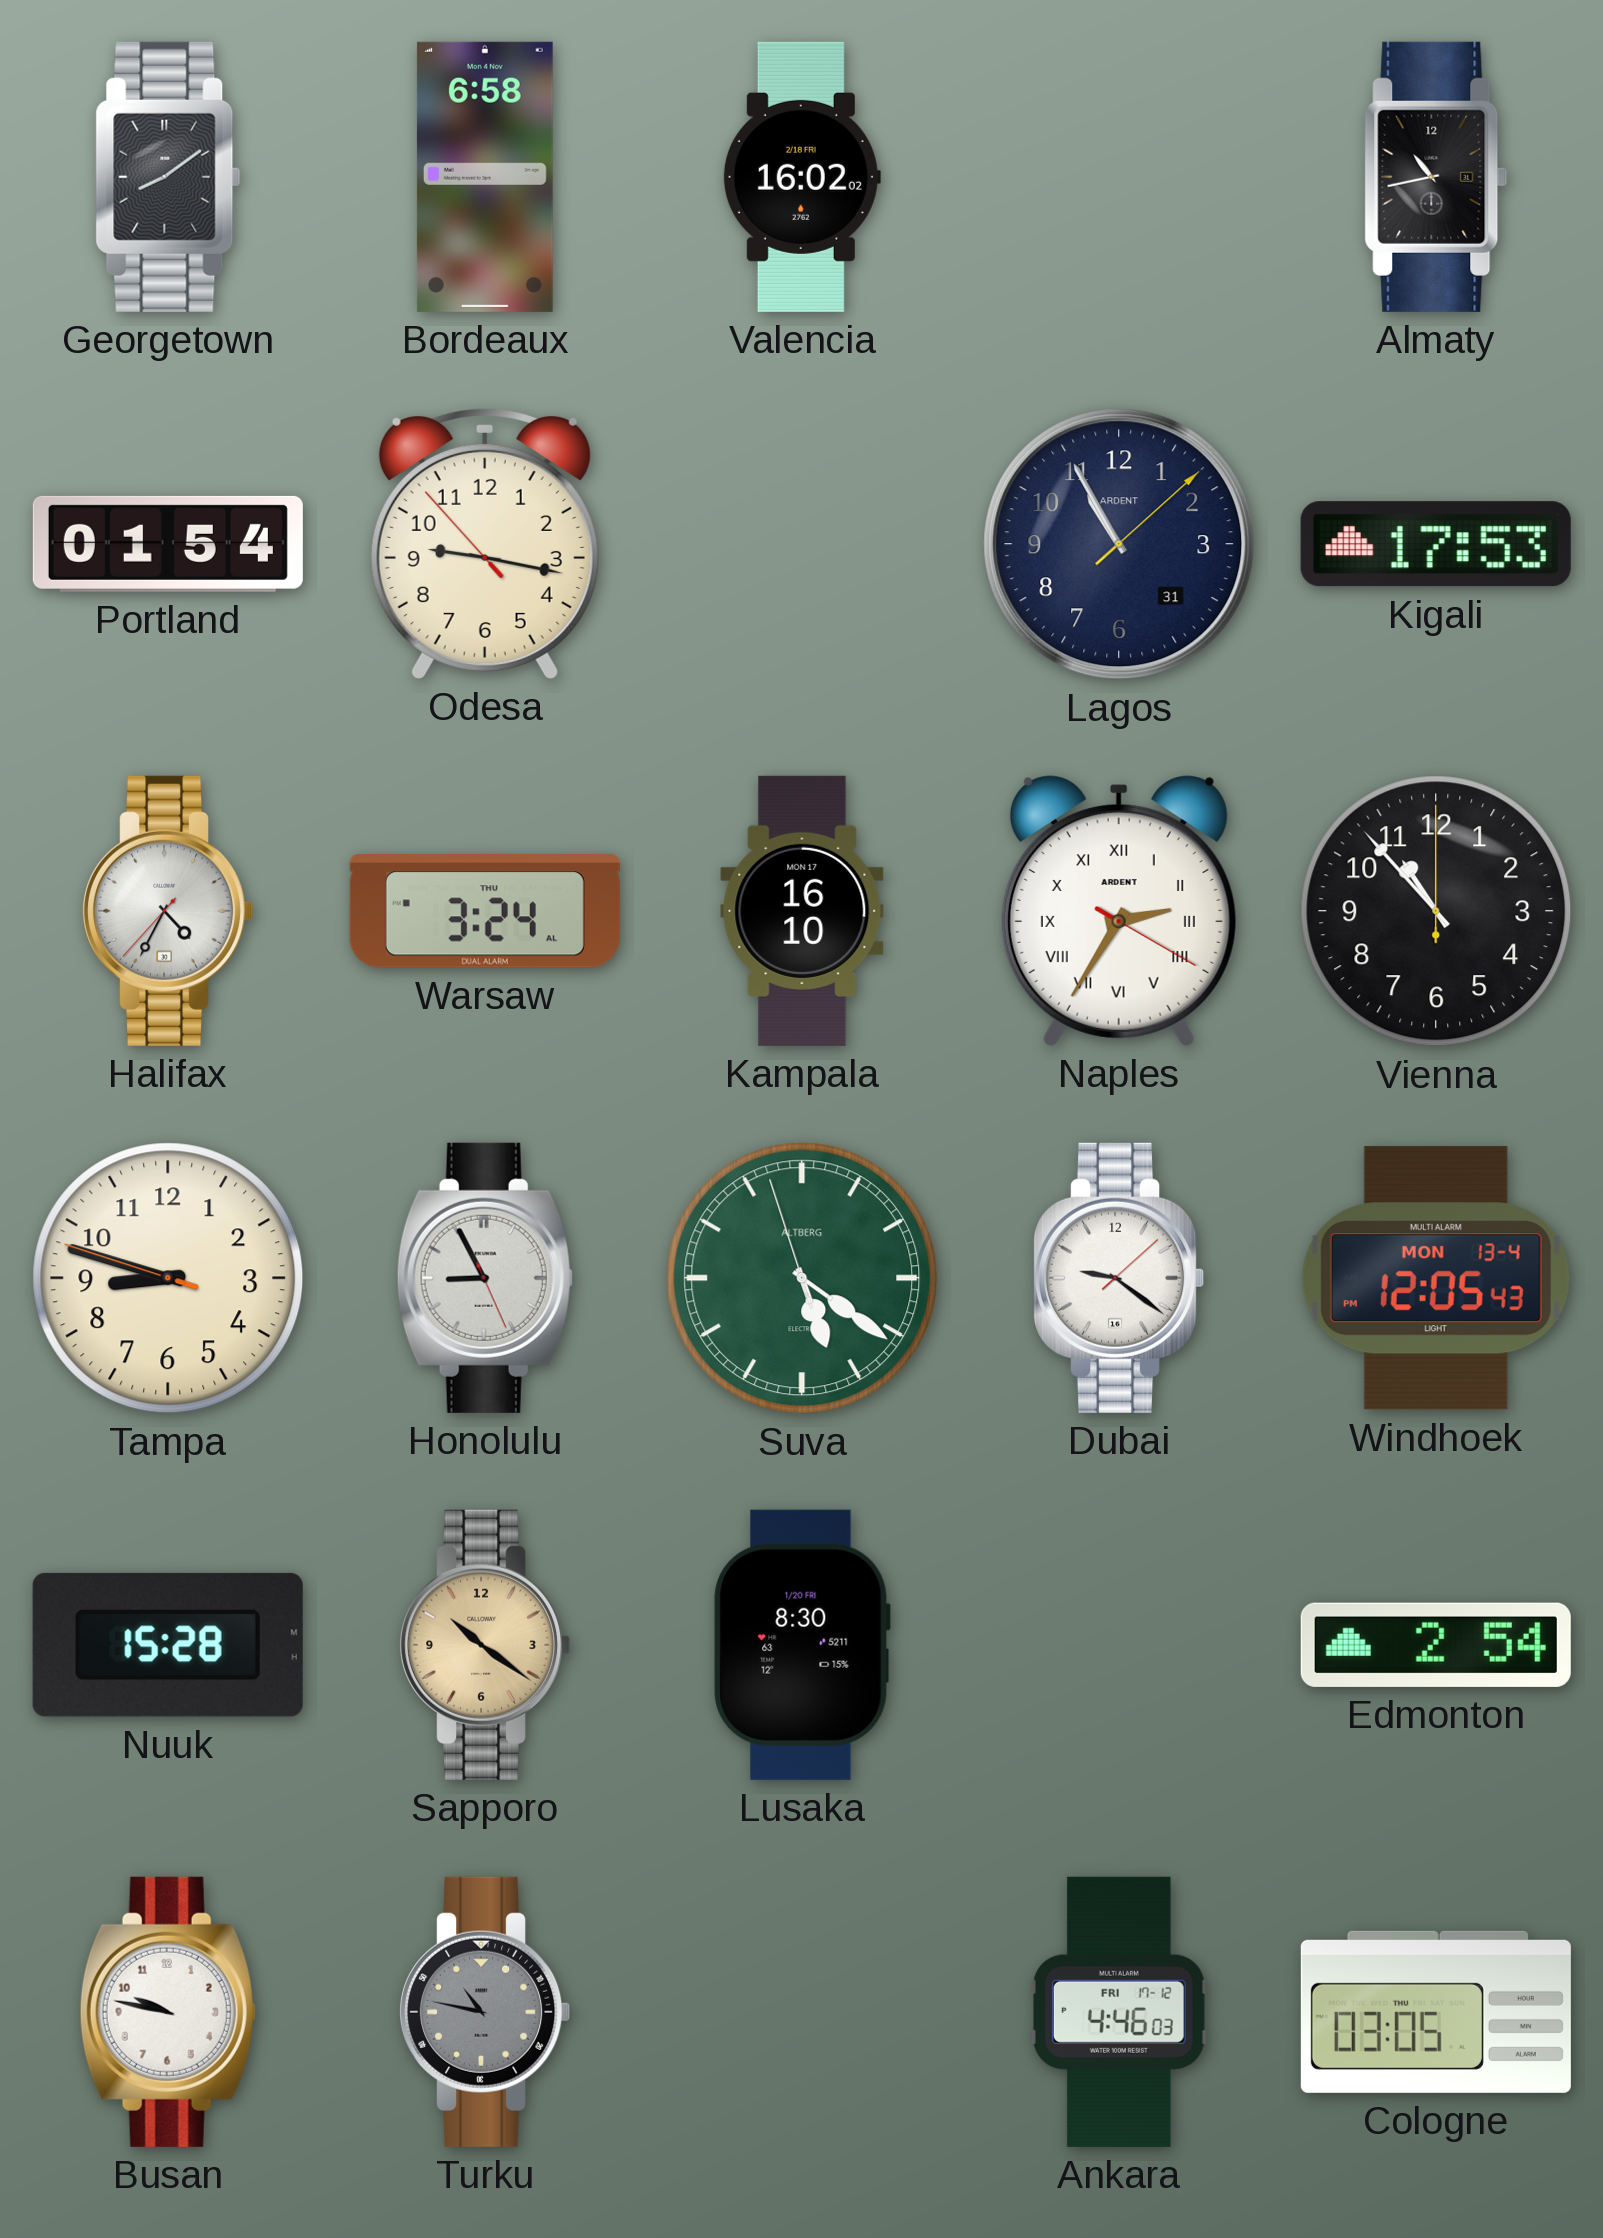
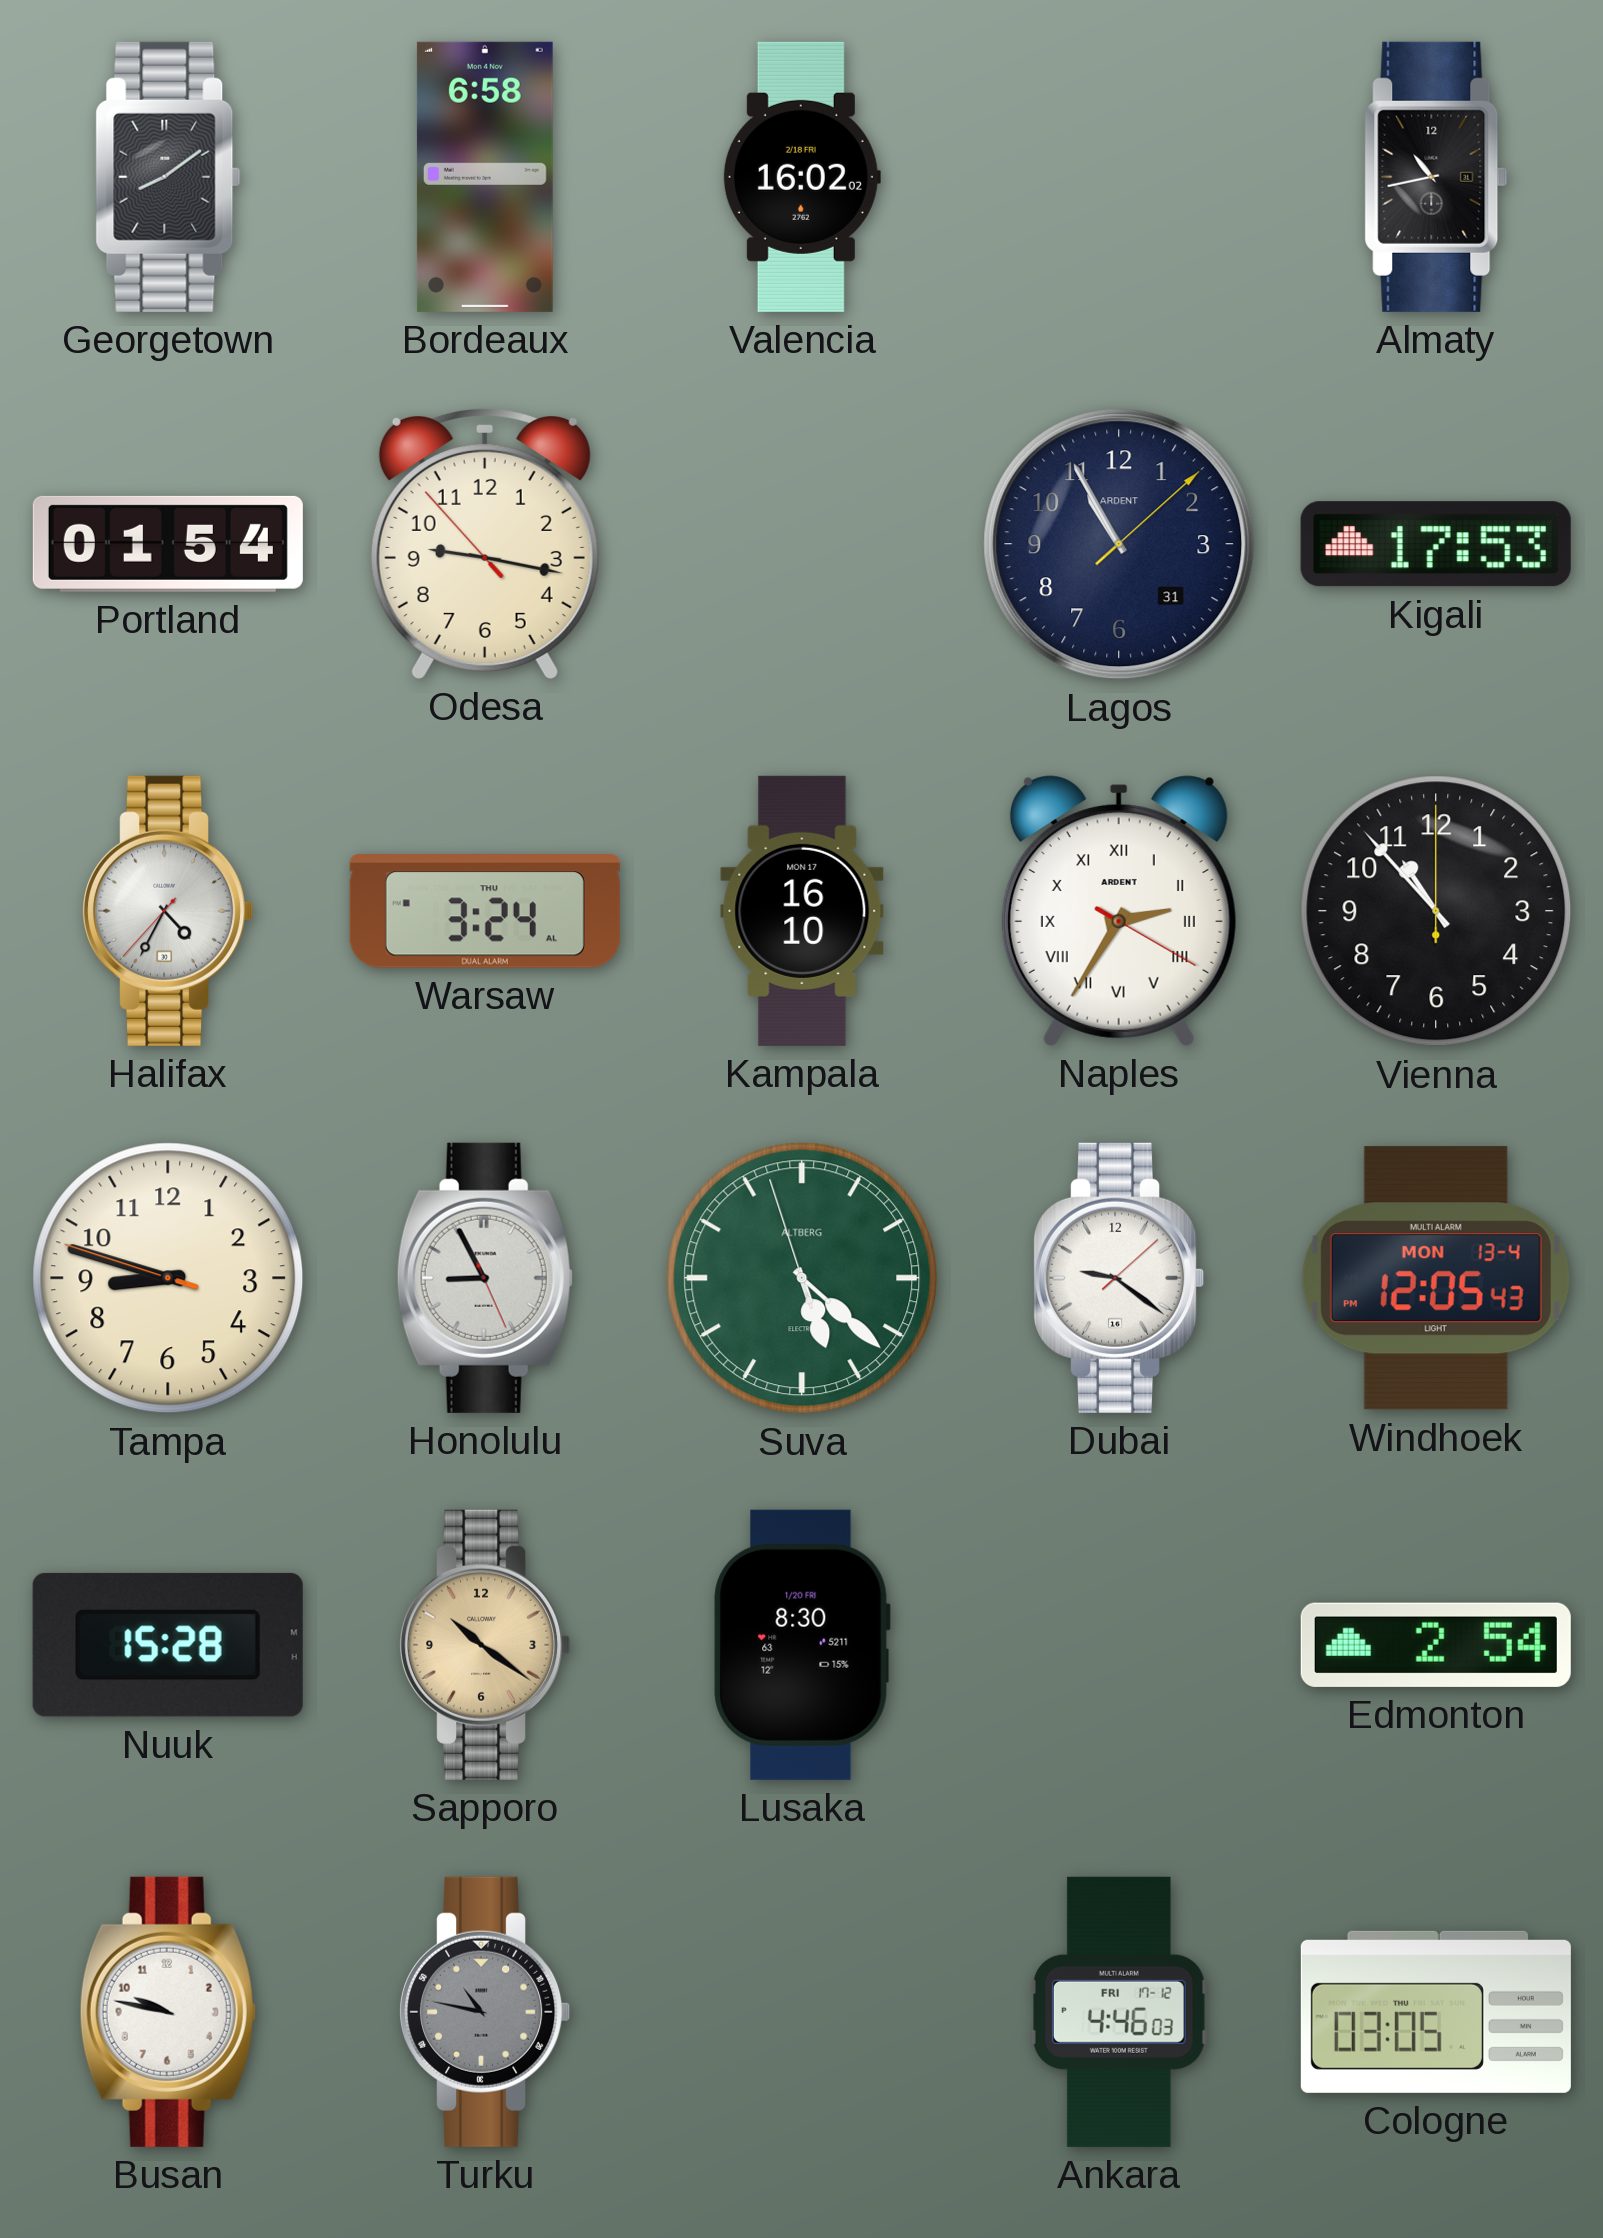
Suva: 5:20 -> 5:21
